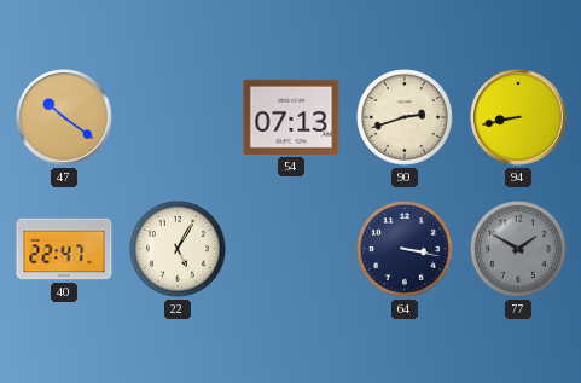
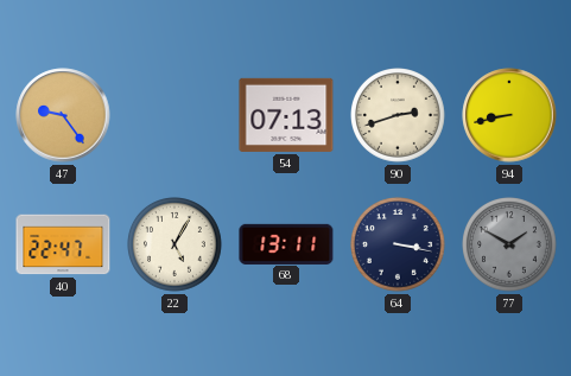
47: 10:21 -> 9:24
68: none -> 13:11
